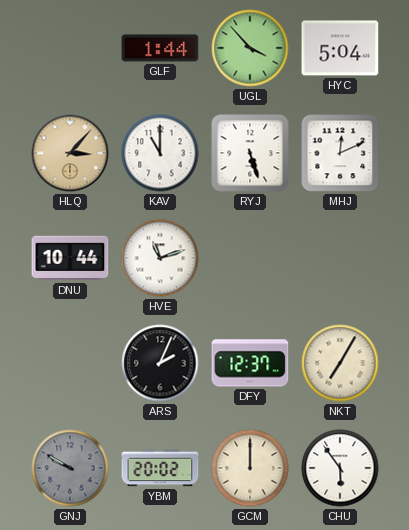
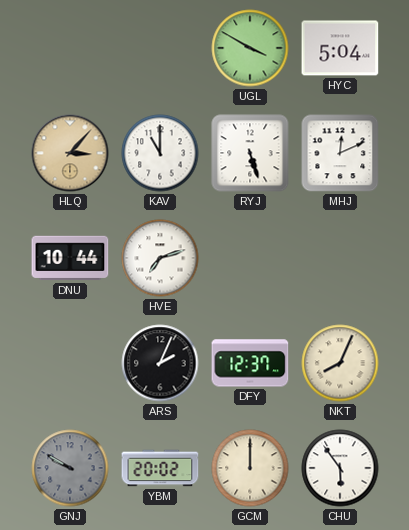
GLF: 1:44 -> none
UGL: 3:53 -> 3:50
HVE: 11:12 -> 7:12
NKT: 7:05 -> 8:04
